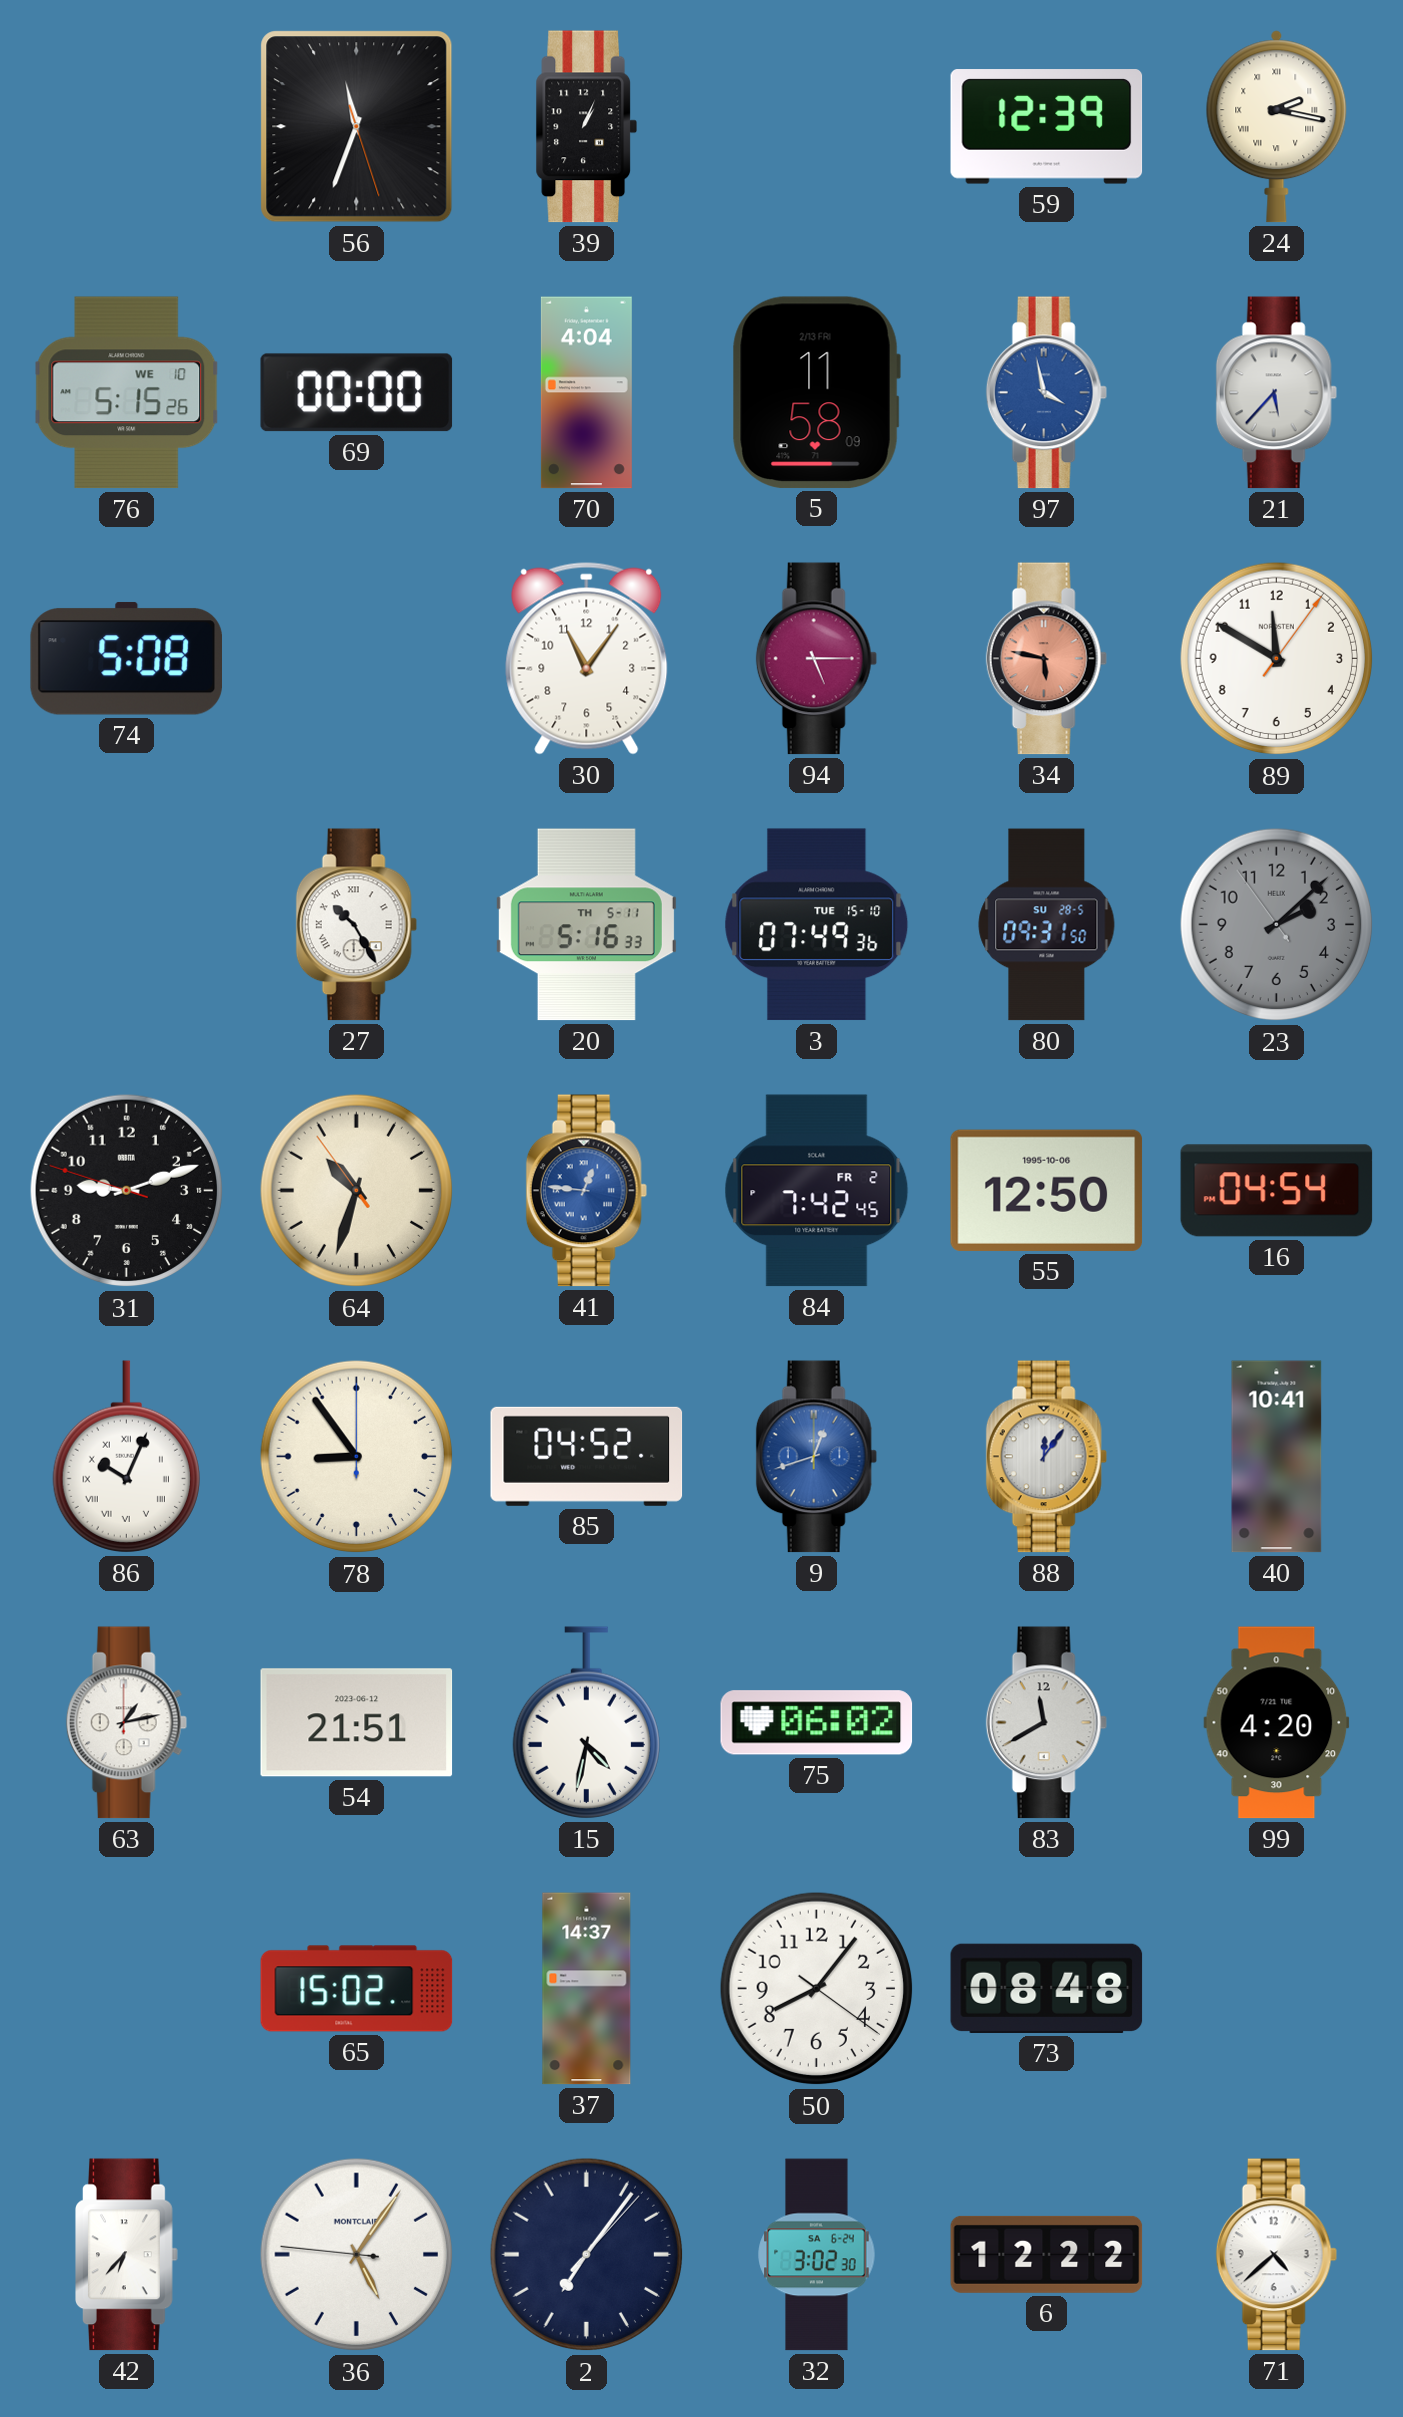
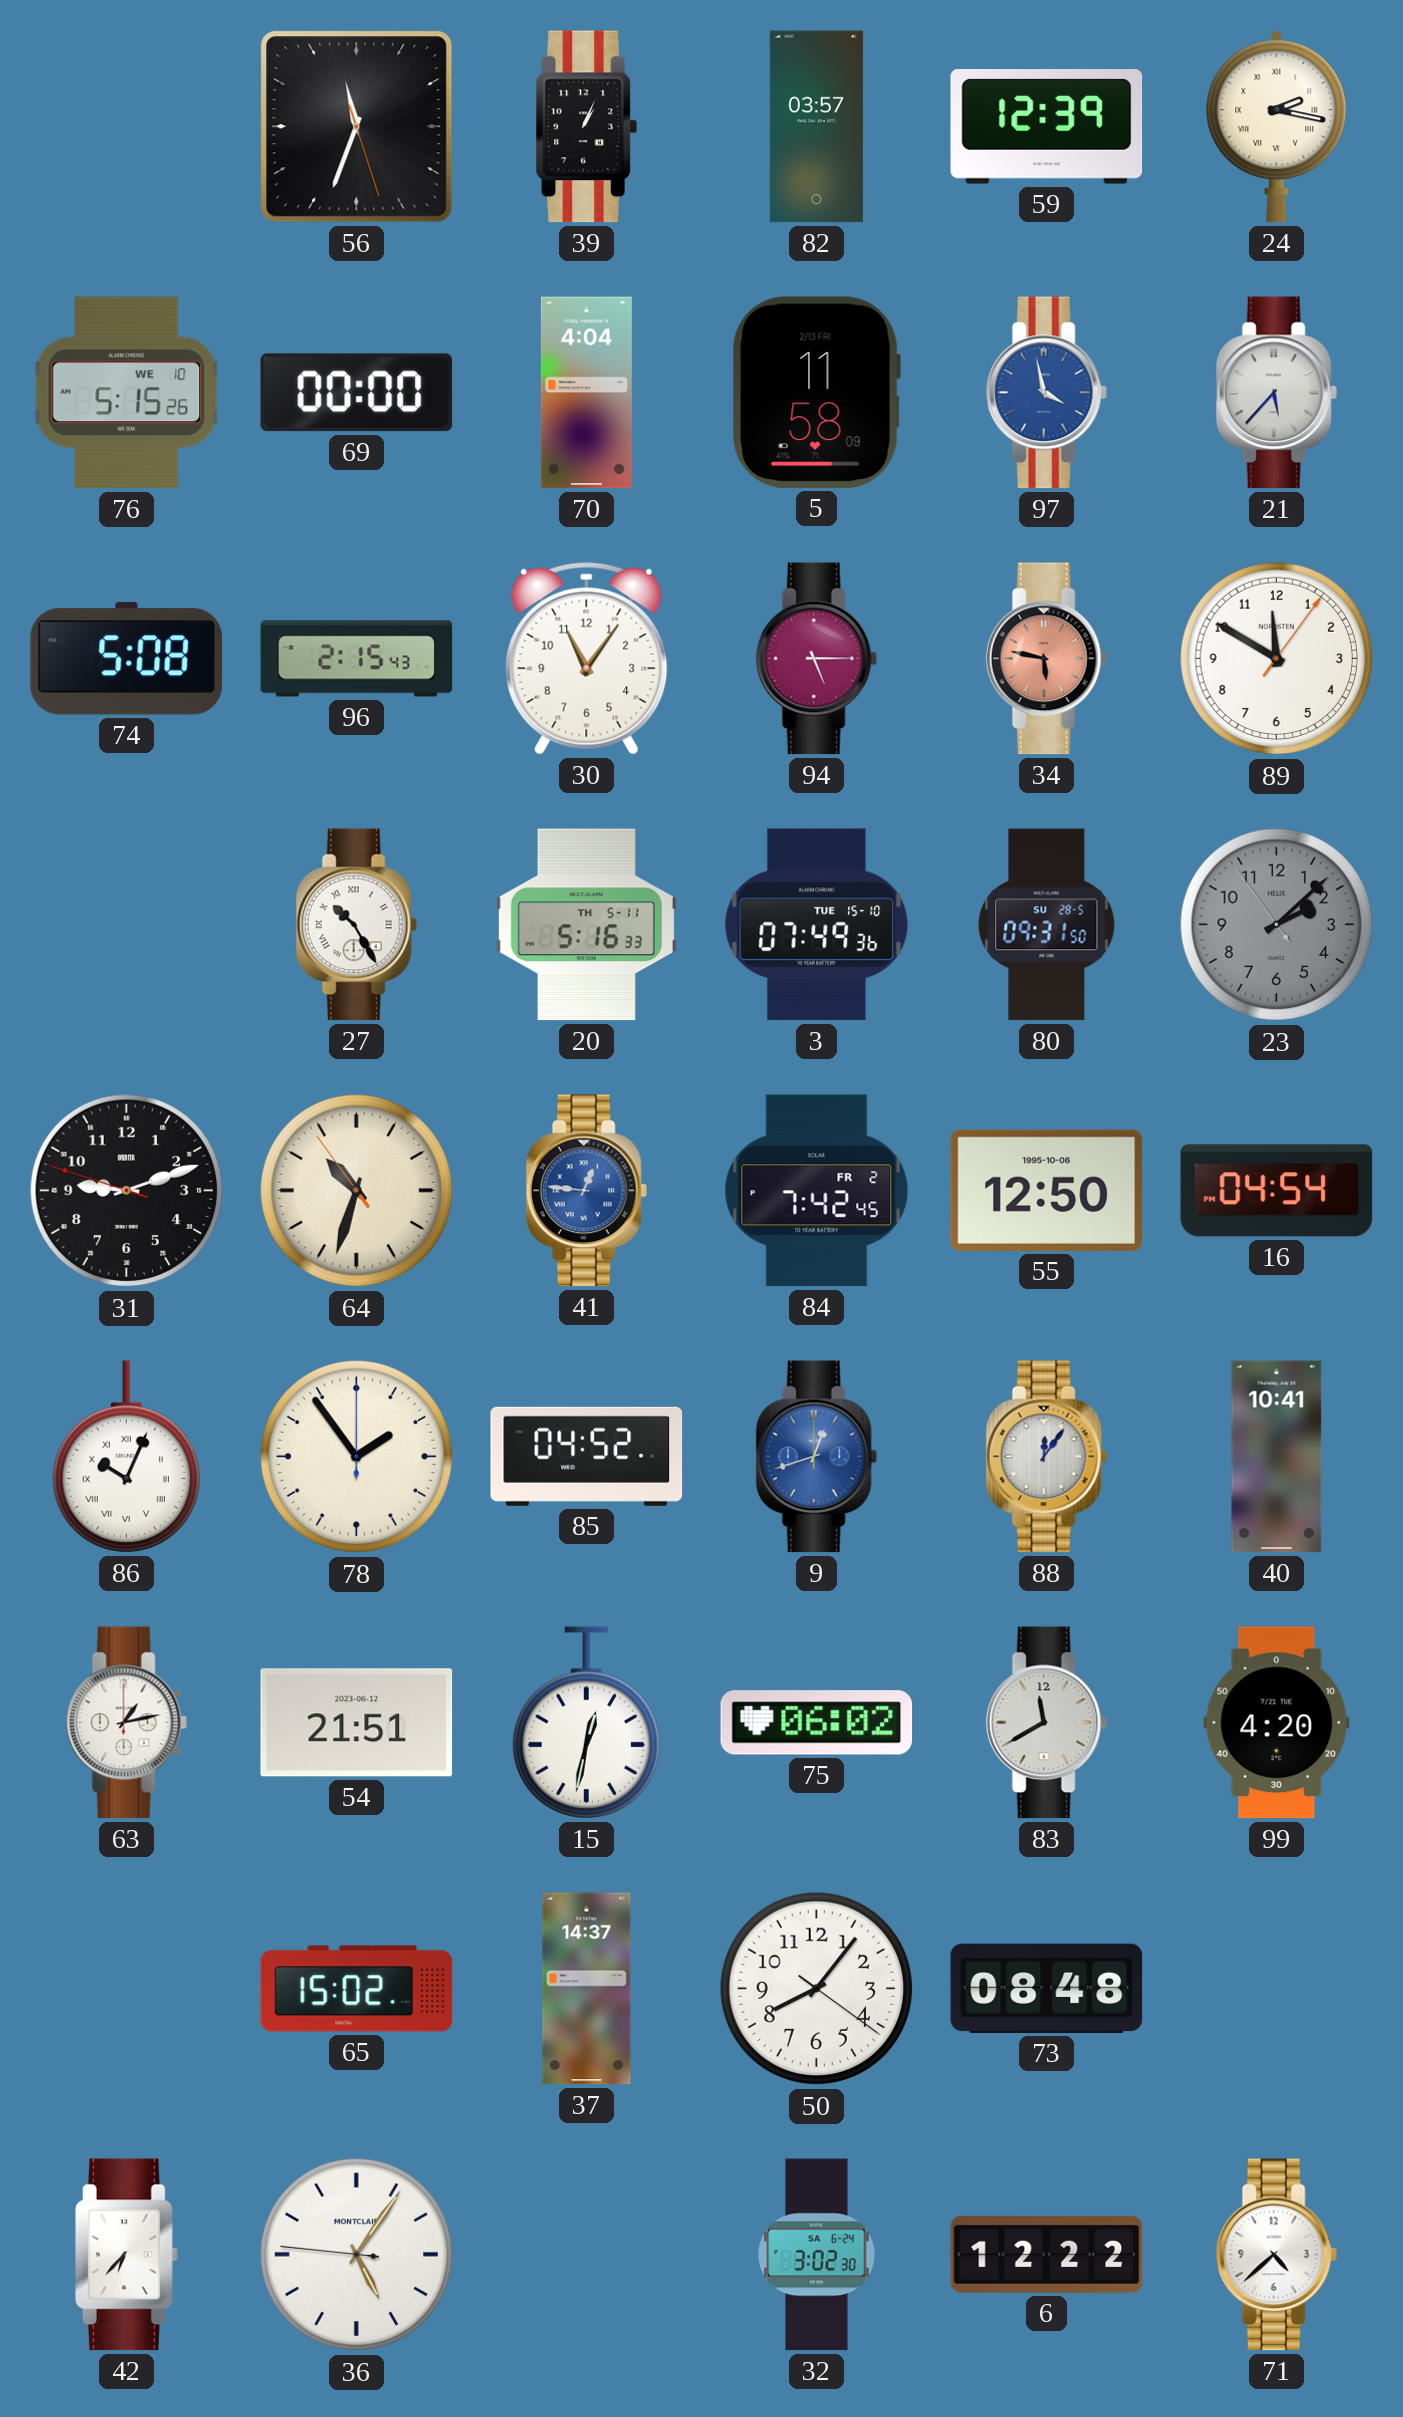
82: none -> 03:57
96: none -> 2:15
78: 8:54 -> 1:54
15: 4:32 -> 12:32
2: 7:06 -> none
